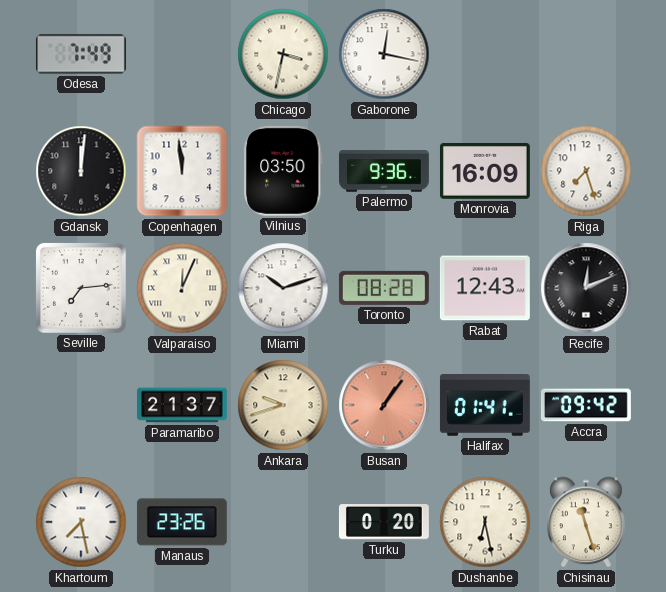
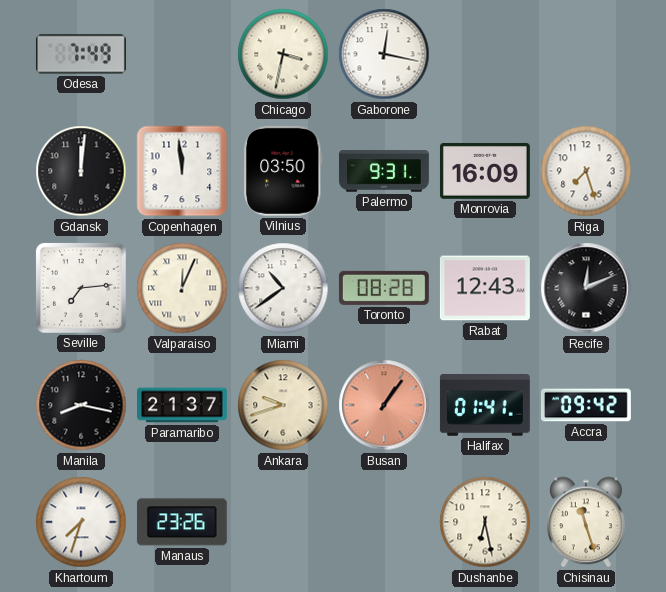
Palermo: 9:36 -> 9:31
Miami: 10:12 -> 10:39
Manila: none -> 8:17
Khartoum: 7:28 -> 7:33
Turku: 0:20 -> none
